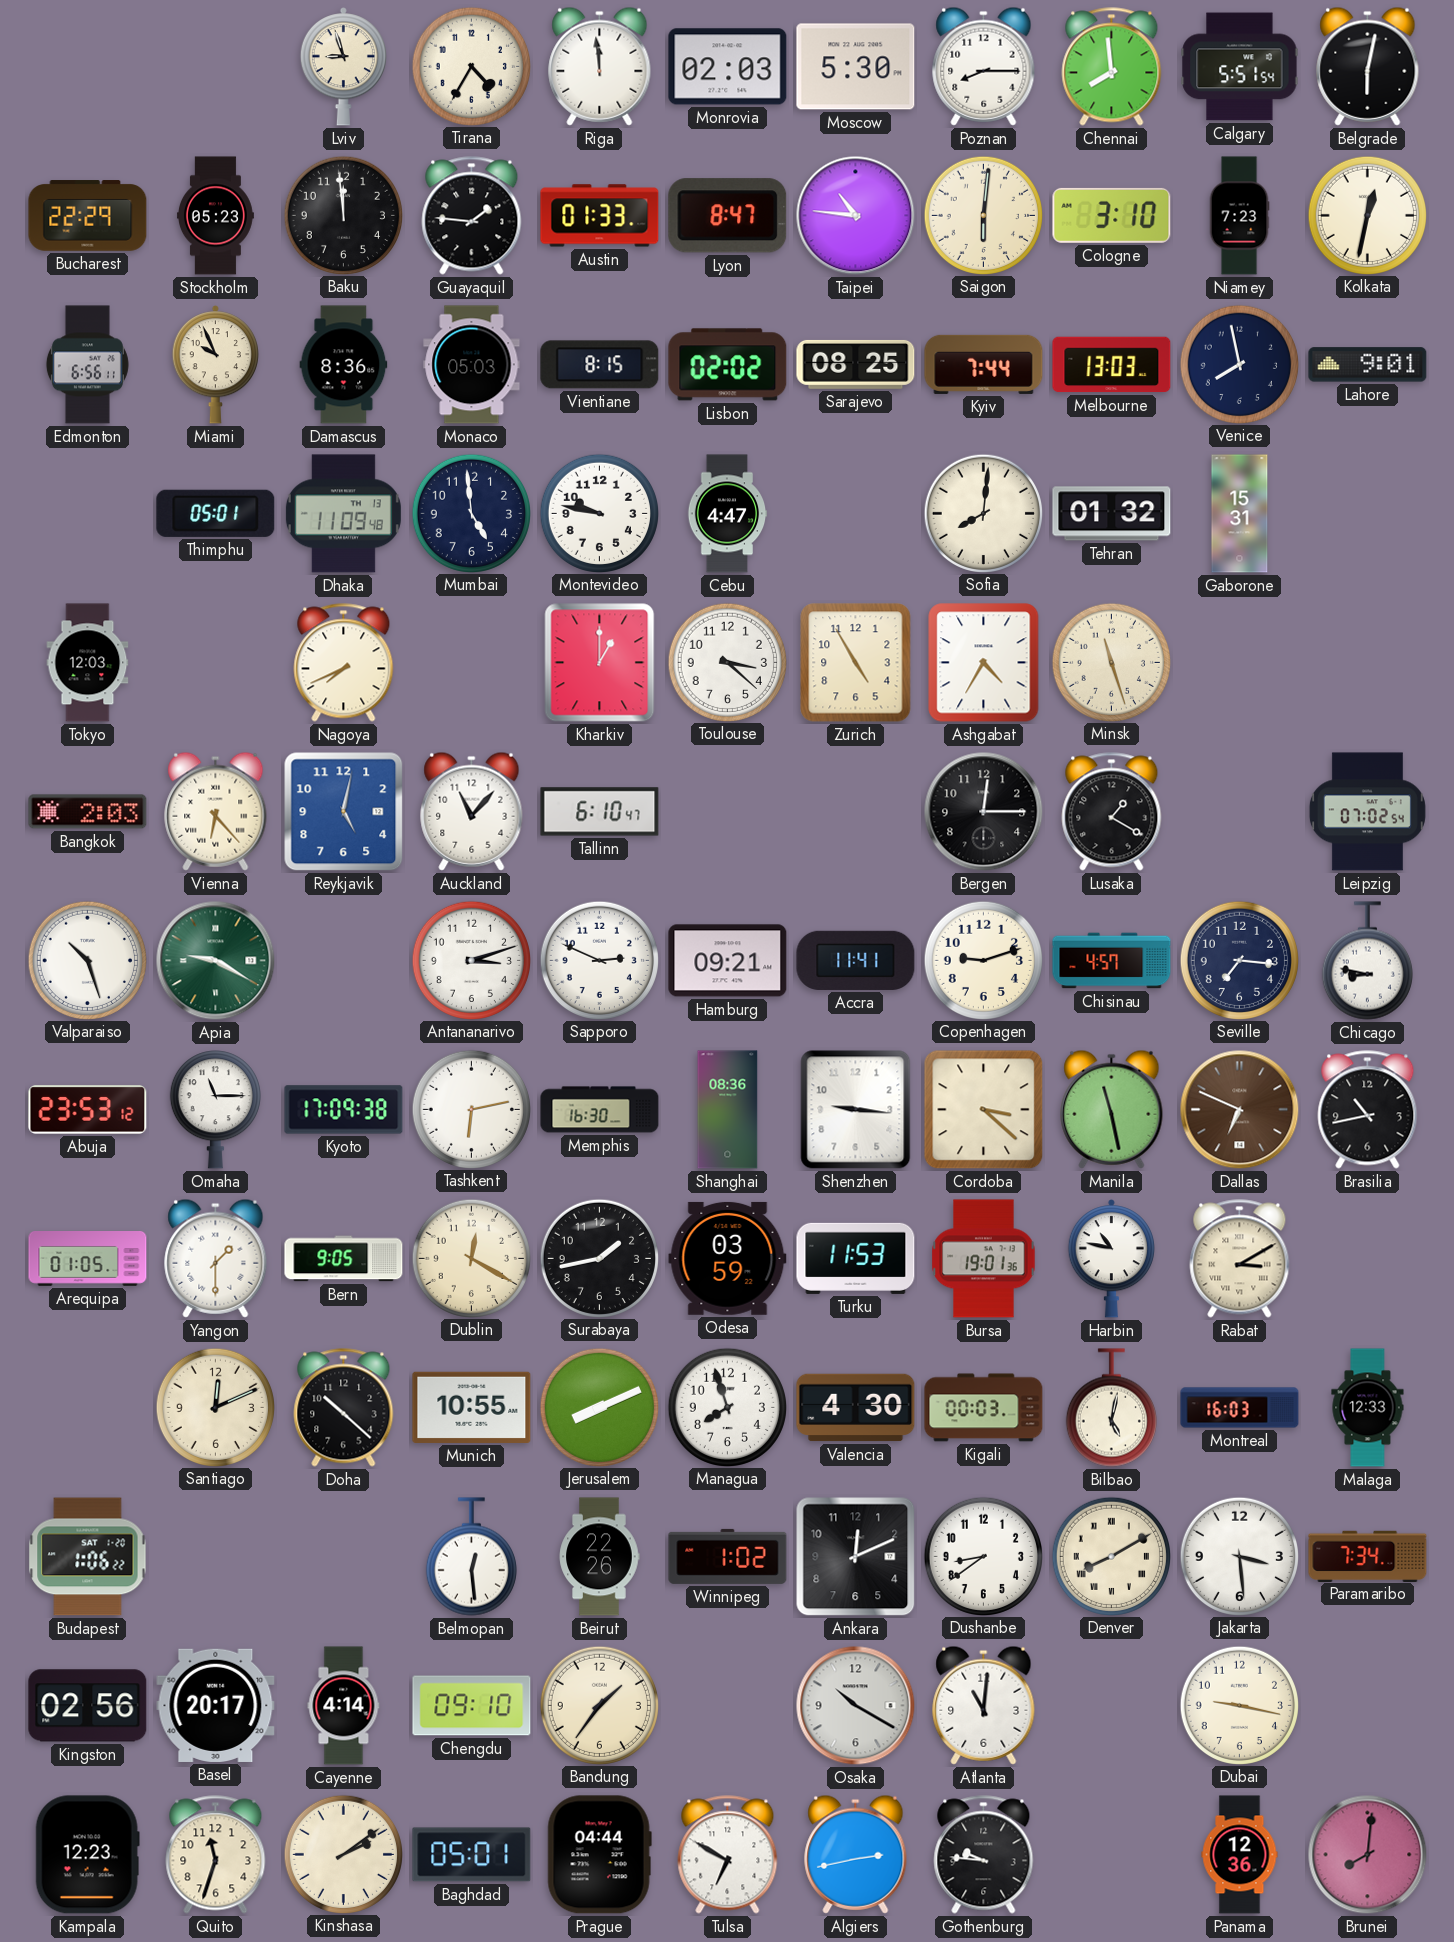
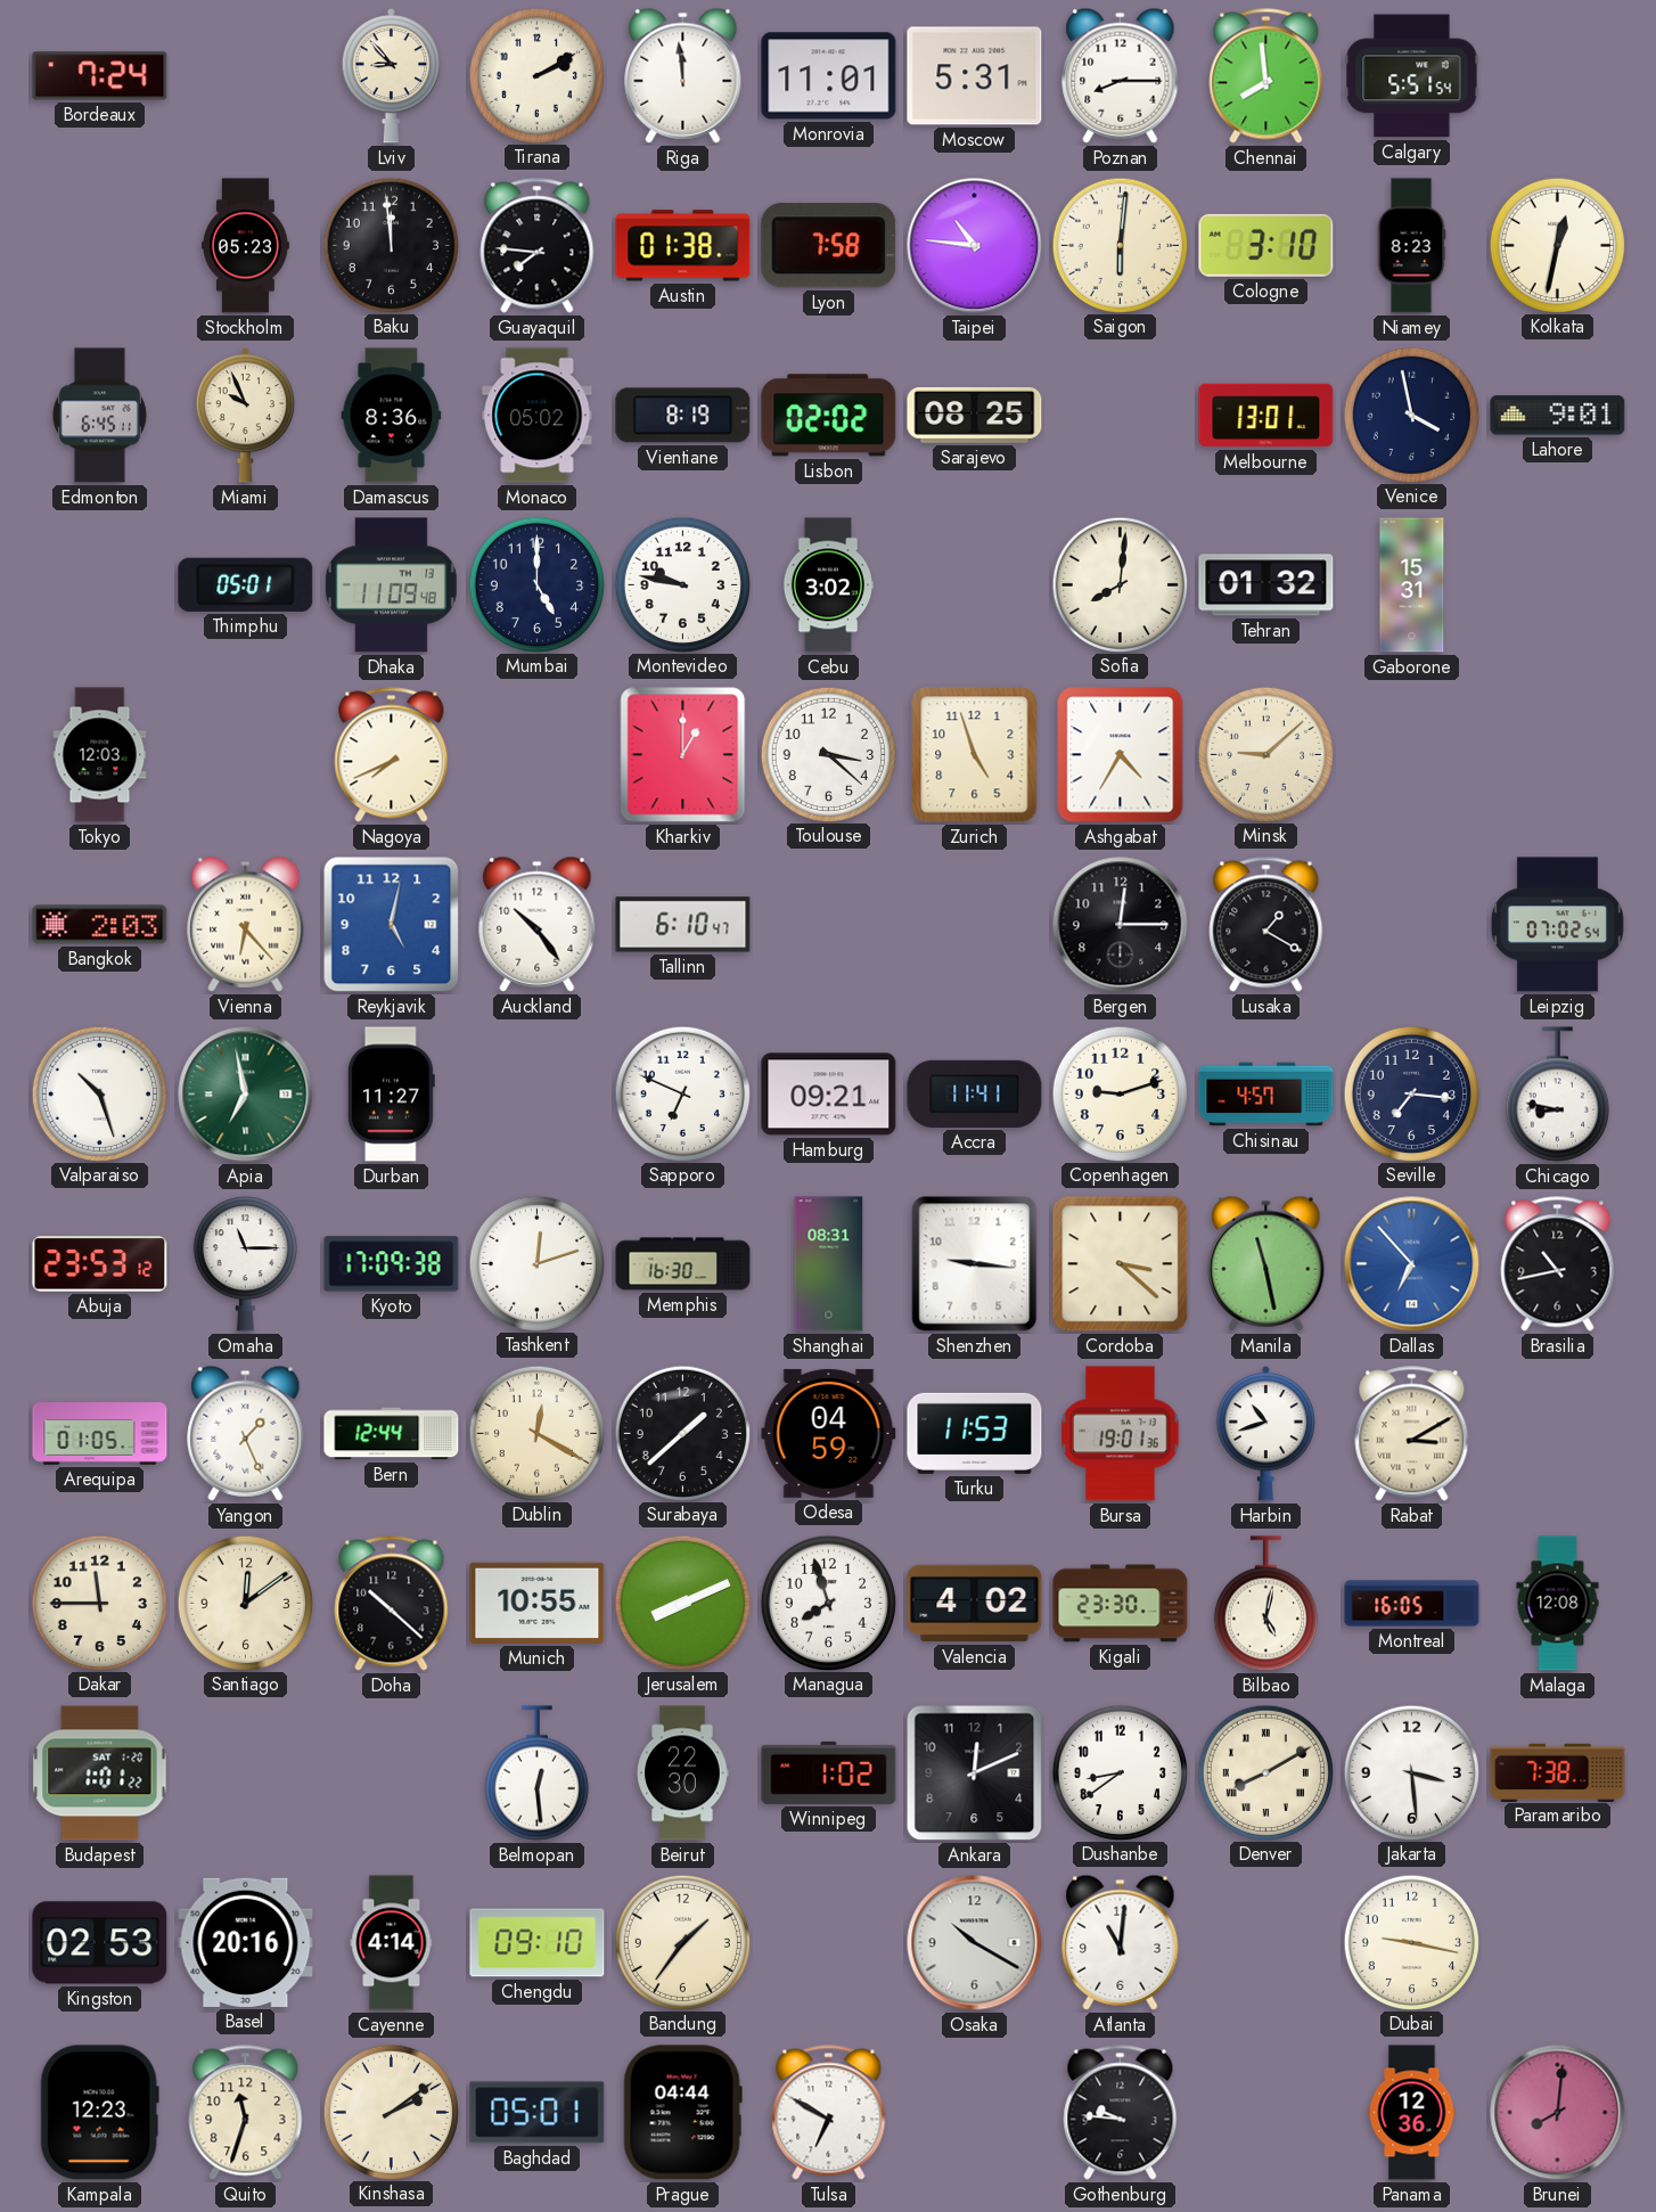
Bordeaux: none -> 7:24
Lviv: 8:57 -> 8:53
Tirana: 4:35 -> 2:10
Monrovia: 02:03 -> 11:01
Moscow: 5:30 -> 5:31
Belgrade: 6:02 -> none
Bucharest: 22:29 -> none
Guayaquil: 1:46 -> 7:46
Austin: 01:33 -> 01:38
Lyon: 8:47 -> 7:58
Niamey: 7:23 -> 8:23
Edmonton: 6:56 -> 6:45
Monaco: 05:03 -> 05:02
Vientiane: 8:15 -> 8:19
Kyiv: 7:44 -> none
Melbourne: 13:03 -> 13:01
Venice: 7:58 -> 3:58
Mumbai: 4:59 -> 5:00
Cebu: 4:47 -> 3:02
Zurich: 4:55 -> 4:57
Minsk: 11:27 -> 9:08
Auckland: 11:07 -> 10:24
Apia: 9:20 -> 6:58
Durban: none -> 11:27
Antananarivo: 3:12 -> none
Sapporo: 2:49 -> 6:49
Tashkent: 6:13 -> 12:12
Shanghai: 08:36 -> 08:31
Dallas: 6:49 -> 6:53
Dallas dial: brown -> blue
Yangon: 1:30 -> 1:26
Bern: 9:05 -> 12:44
Surabaya: 1:43 -> 1:38
Odesa: 03:59 -> 04:59
Harbin: 10:47 -> 10:42
Dakar: none -> 11:45
Santiago: 12:11 -> 12:09
Valencia: 4:30 -> 4:02
Kigali: 00:03 -> 23:30
Montreal: 16:03 -> 16:05
Malaga: 12:33 -> 12:08
Budapest: 1:06 -> 1:01
Beirut: 22:26 -> 22:30
Paramaribo: 7:34 -> 7:38
Kingston: 02:56 -> 02:53
Basel: 20:17 -> 20:16
Algiers: 2:43 -> none
